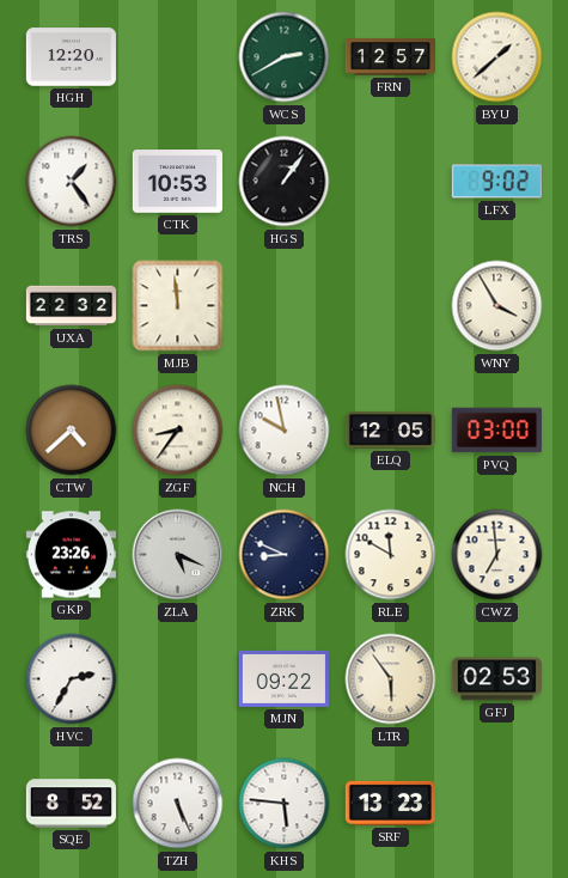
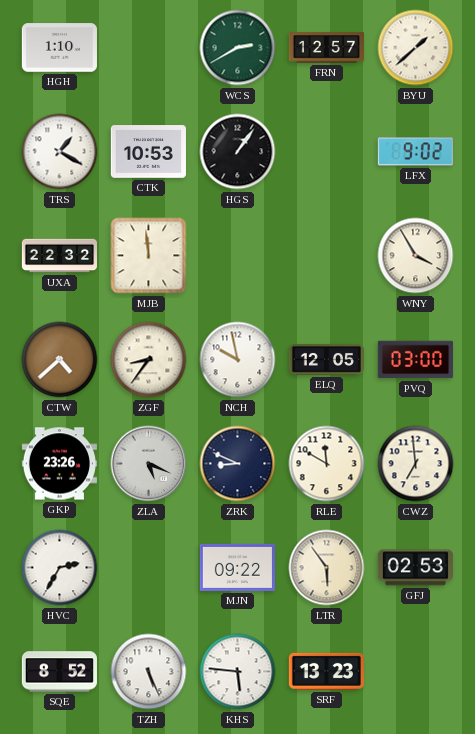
HGH: 12:20 -> 1:10
TRS: 1:24 -> 1:20
